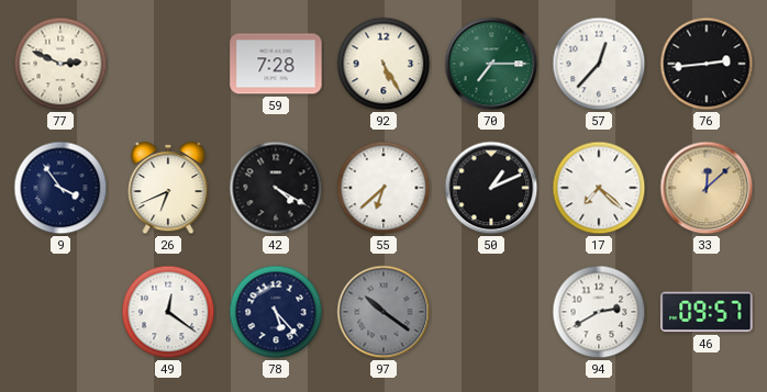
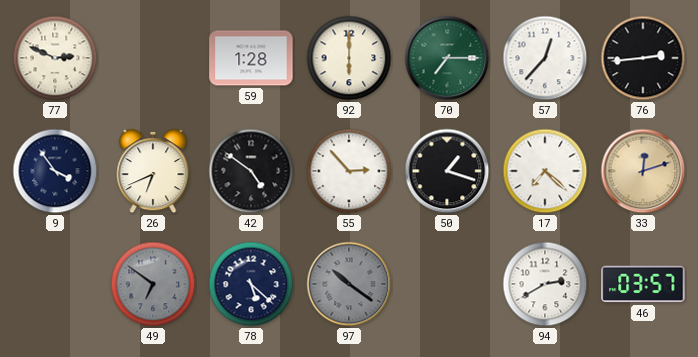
59: 7:28 -> 1:28
92: 5:25 -> 6:00
42: 4:20 -> 4:51
55: 6:38 -> 2:53
50: 1:11 -> 1:18
33: 12:08 -> 12:12
49: 12:21 -> 6:51
49 dial: white -> grey
78: 5:23 -> 5:22
46: 09:57 -> 03:57
